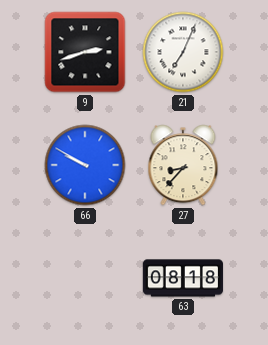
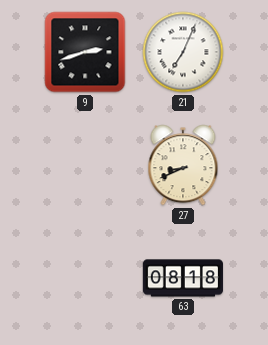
66: 9:50 -> none
27: 8:37 -> 8:41
